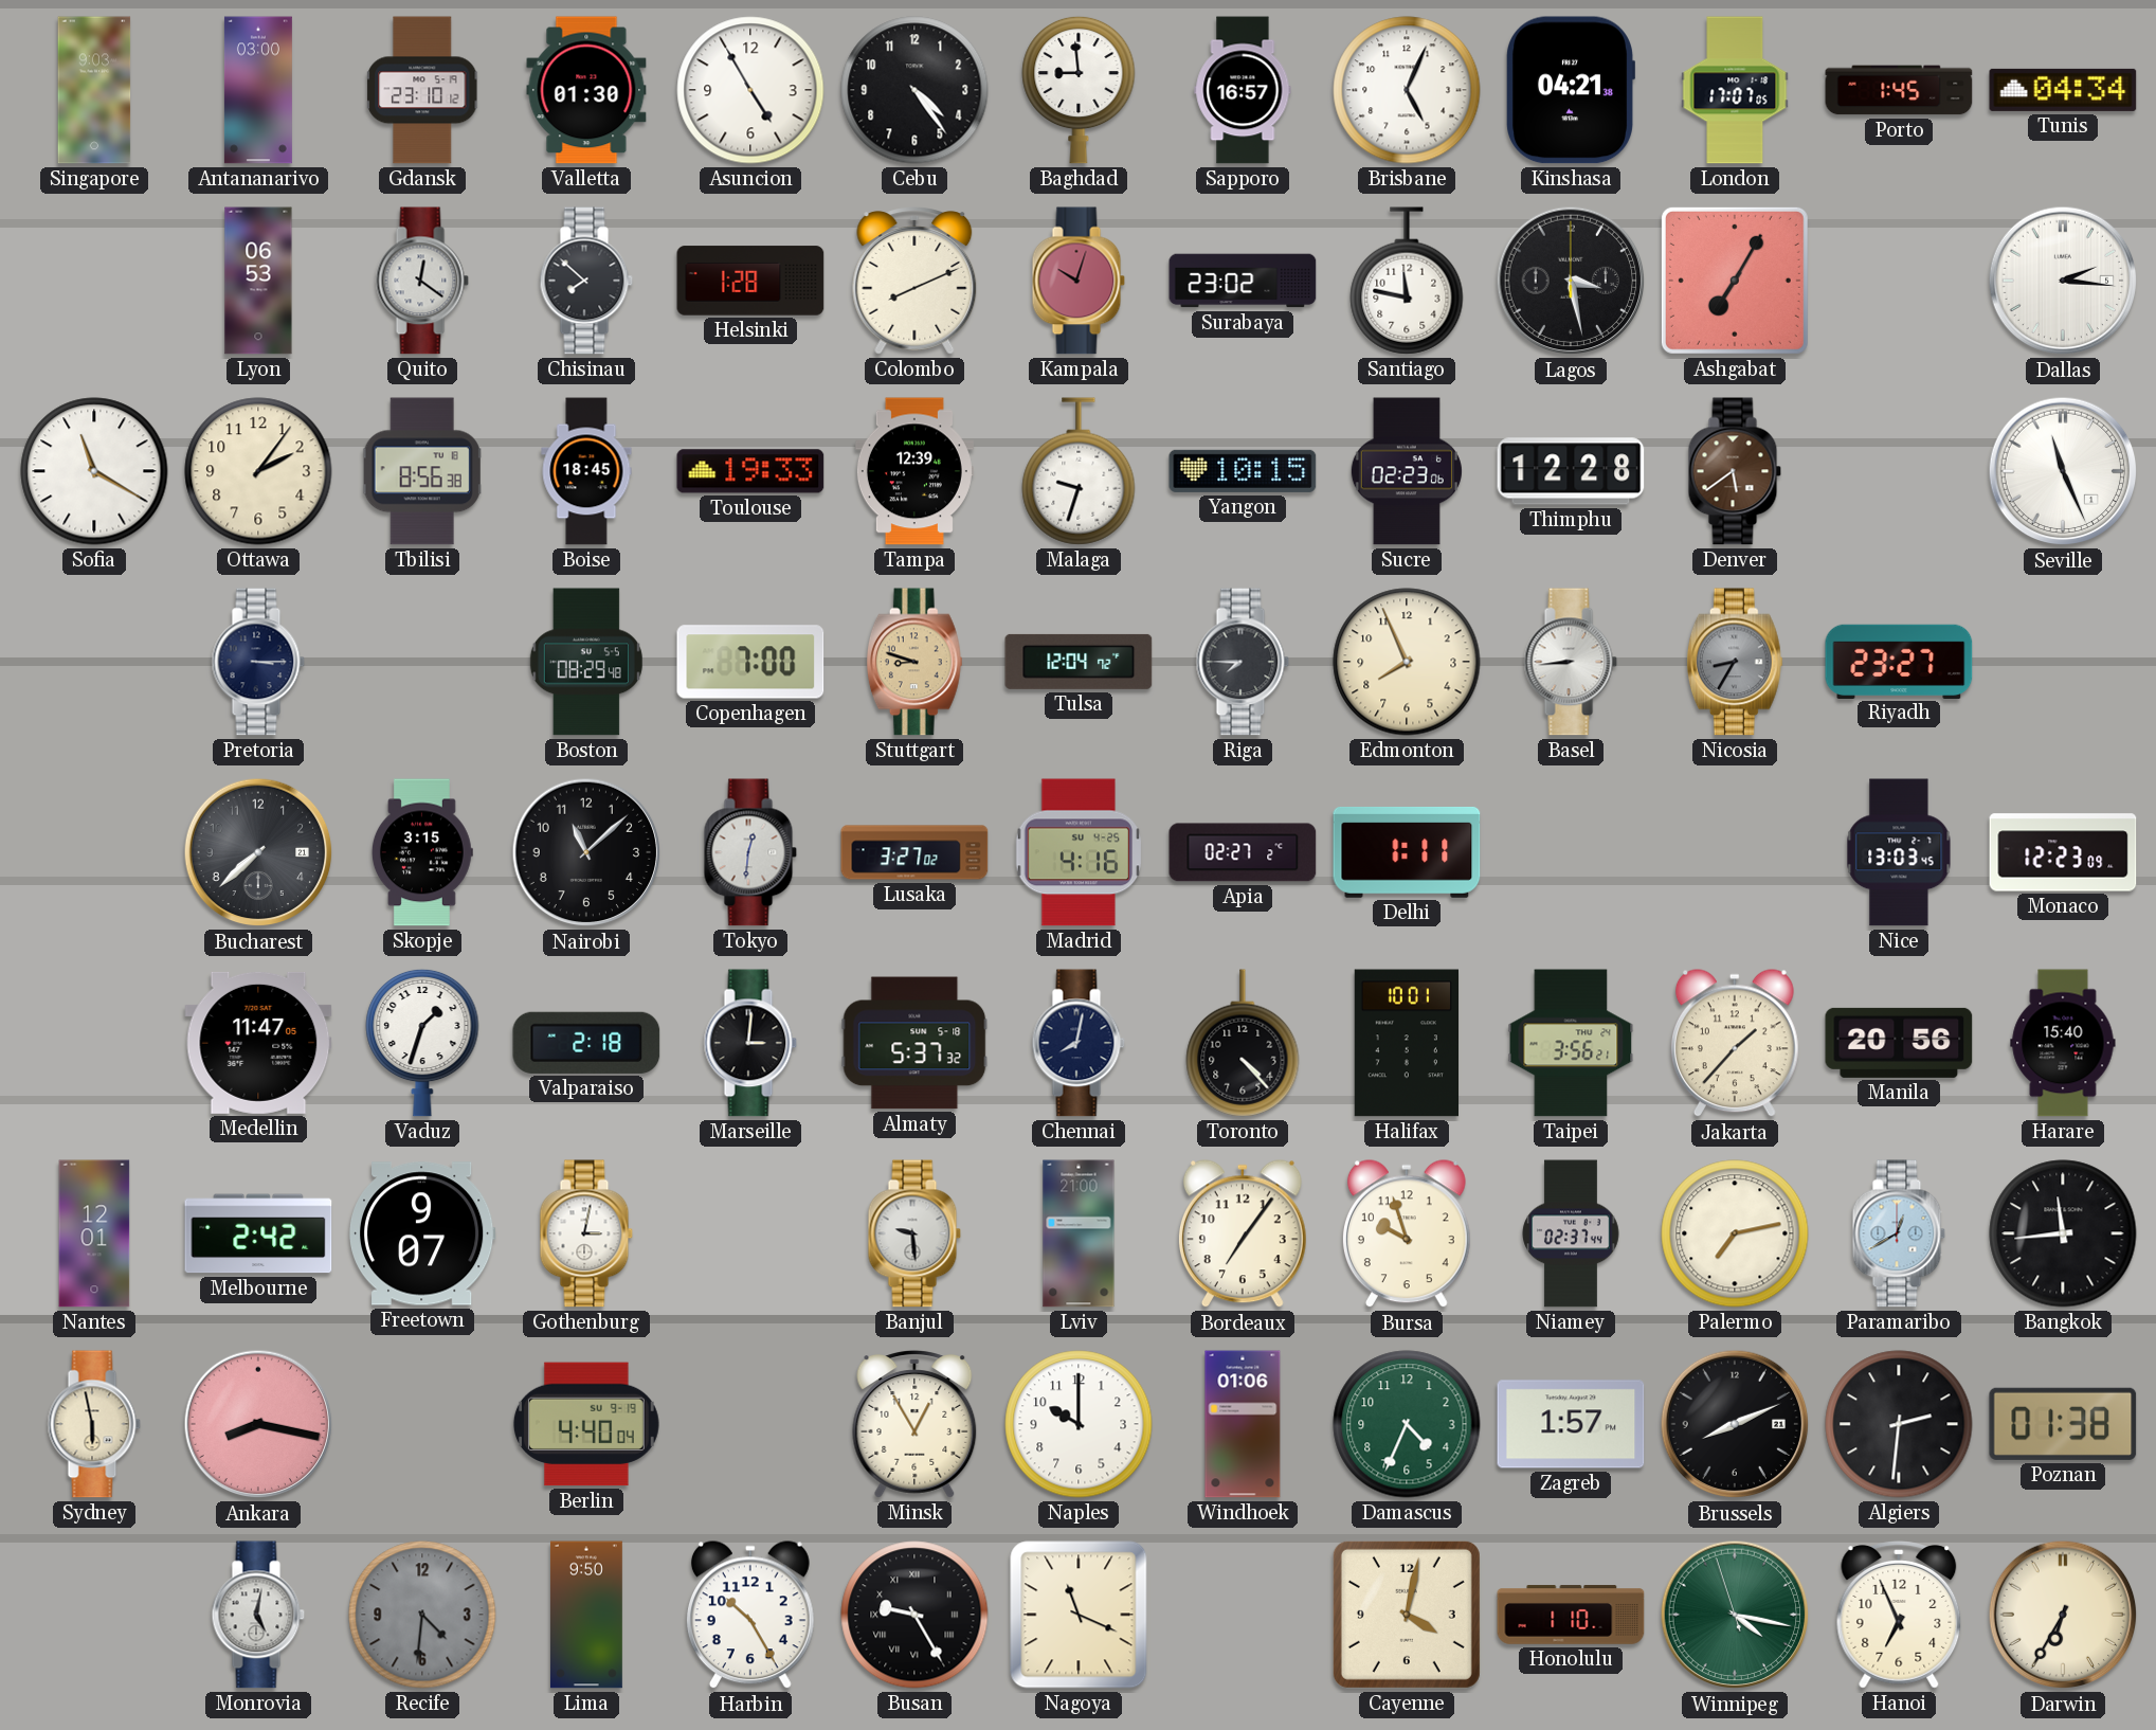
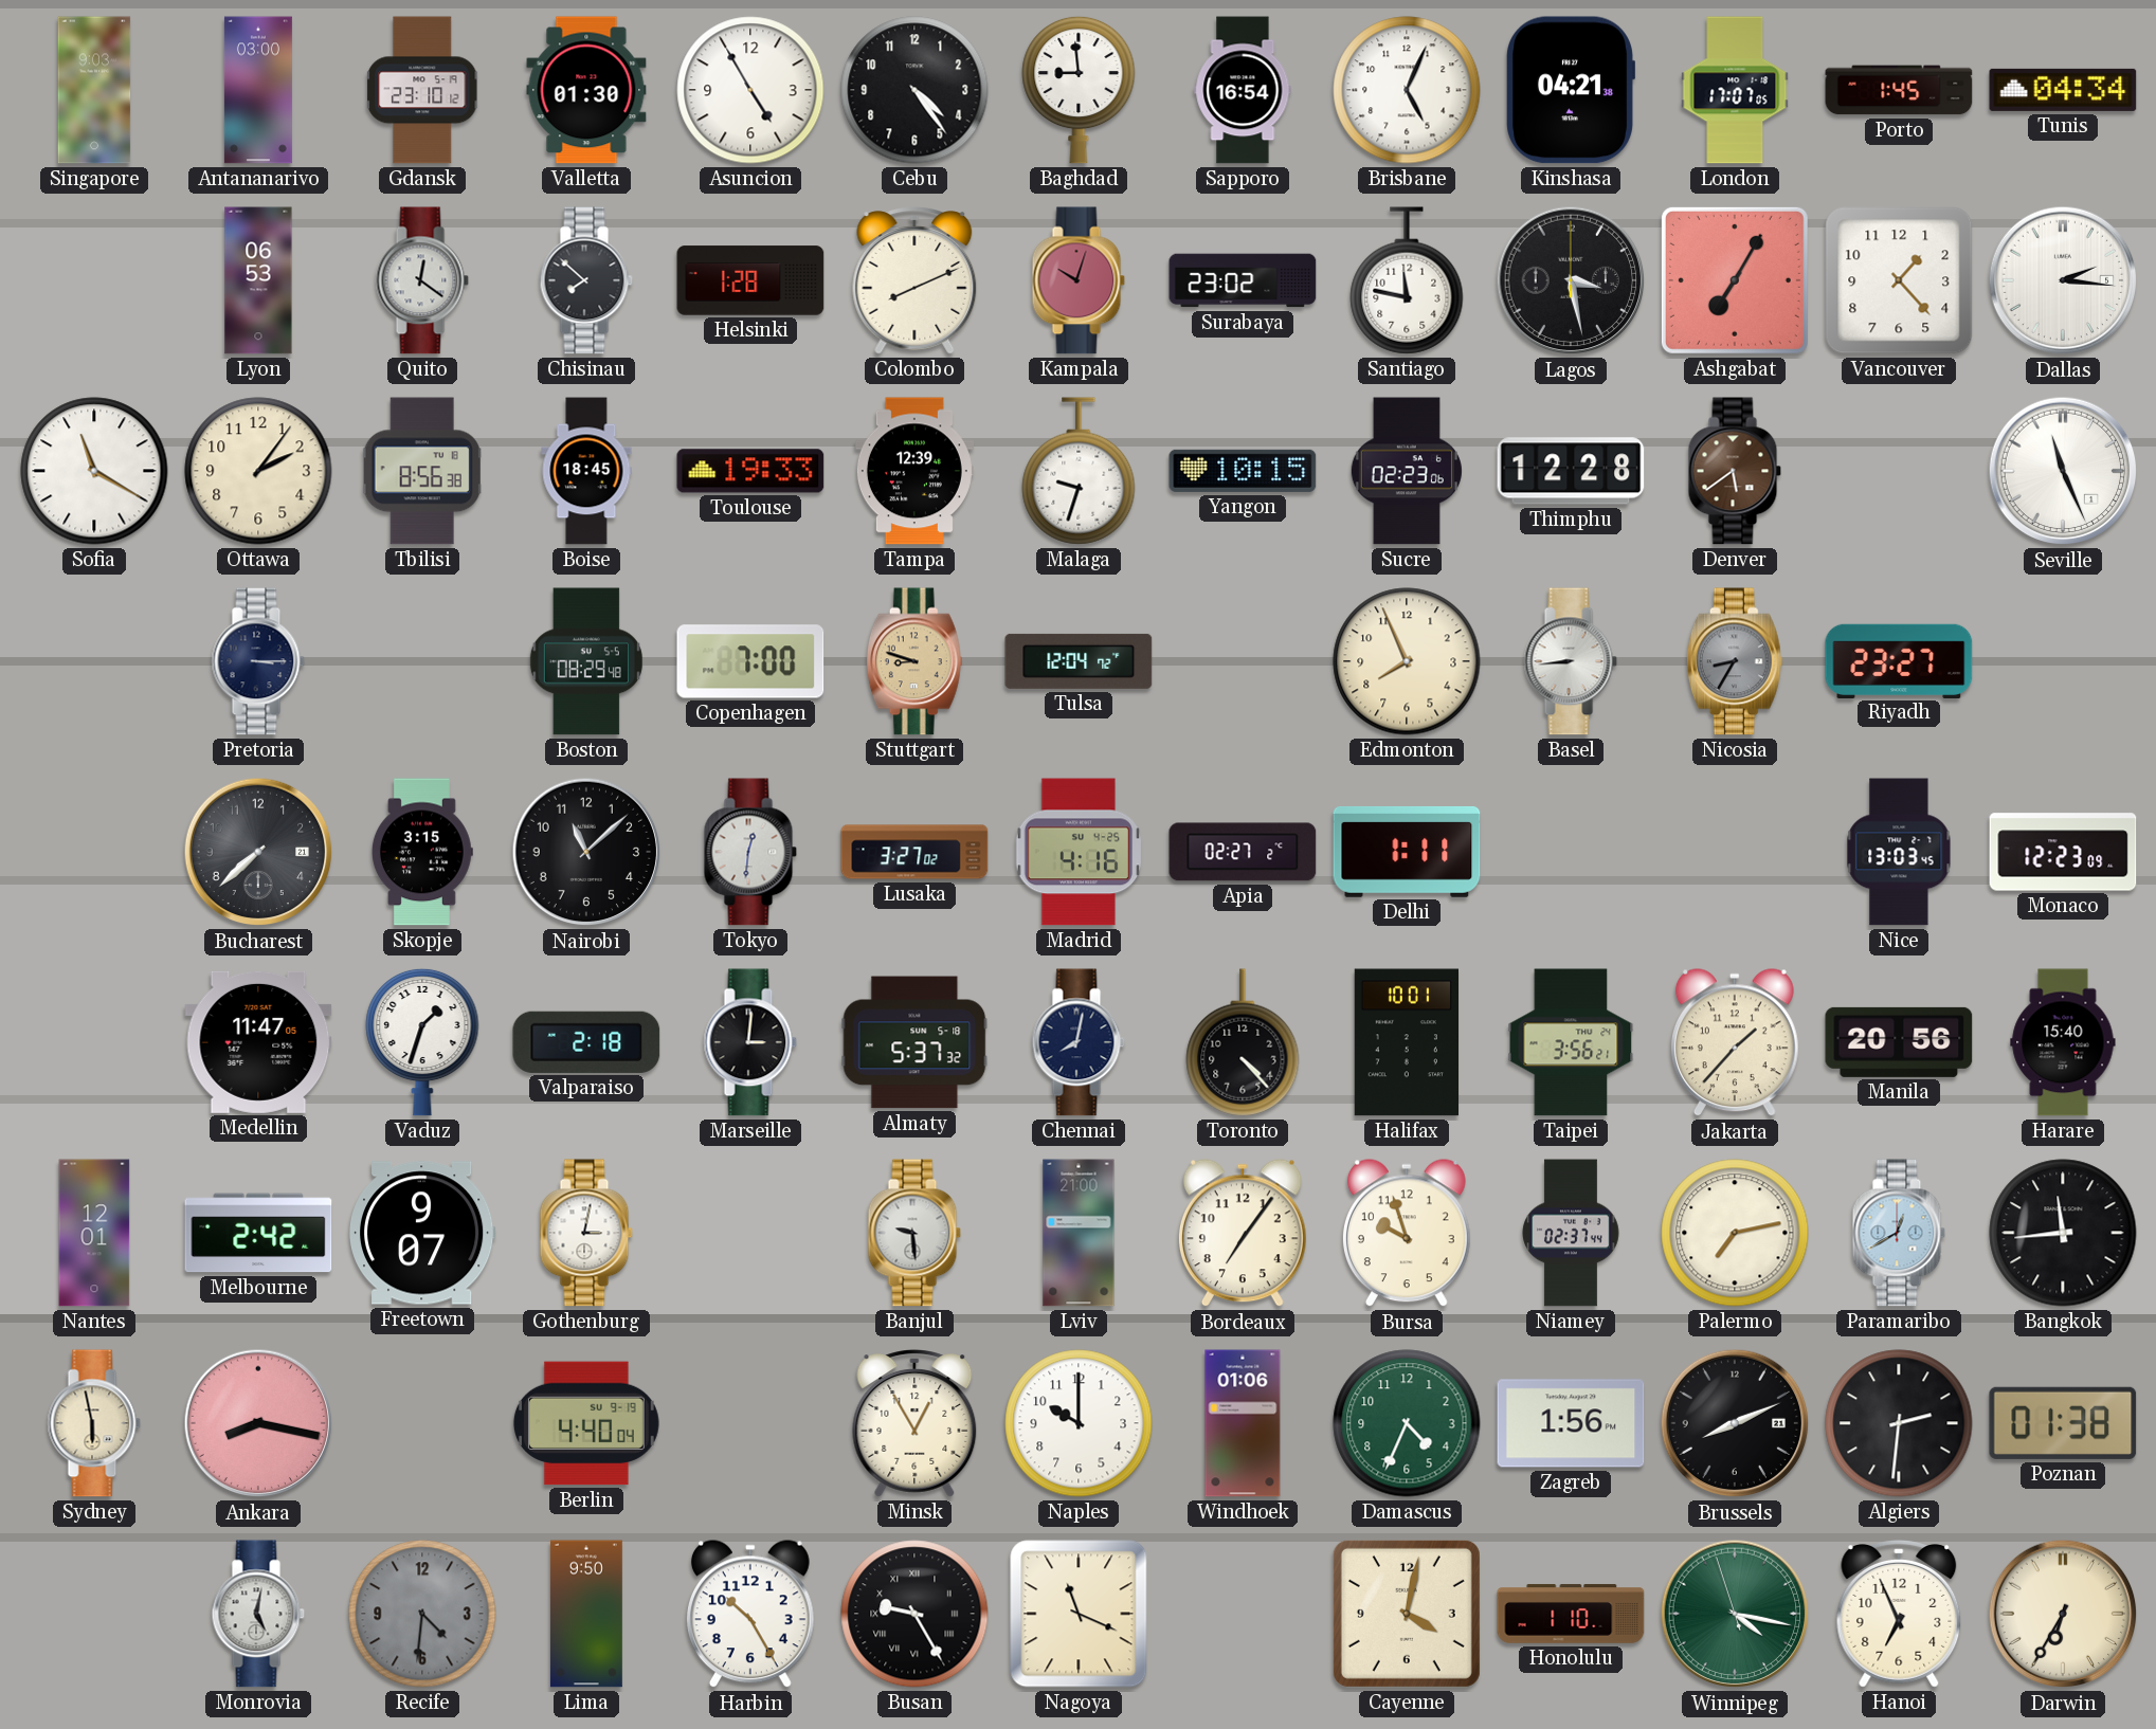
Sapporo: 16:57 -> 16:54
Vancouver: none -> 1:23
Riga: 7:45 -> none
Zagreb: 1:57 -> 1:56
